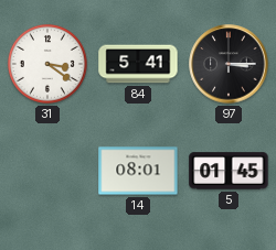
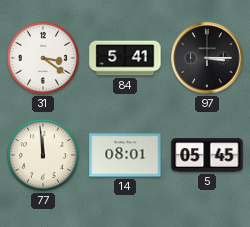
77: none -> 11:59
5: 01:45 -> 05:45
